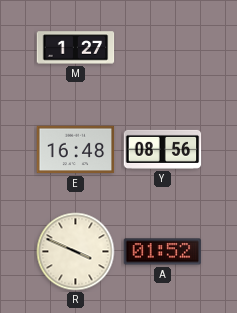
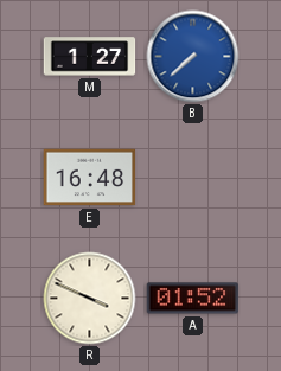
B: none -> 7:38
Y: 08:56 -> none
